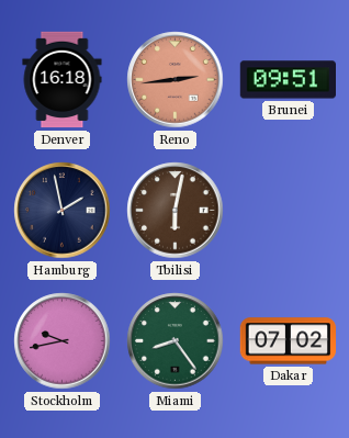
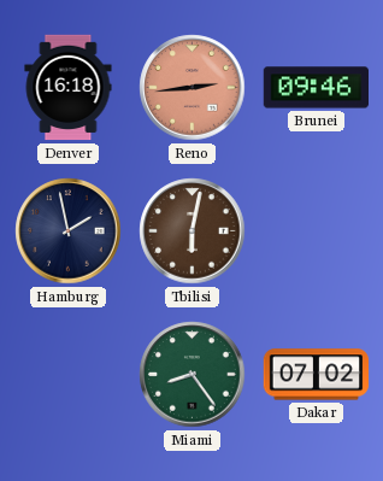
Brunei: 09:51 -> 09:46
Stockholm: 9:43 -> none
